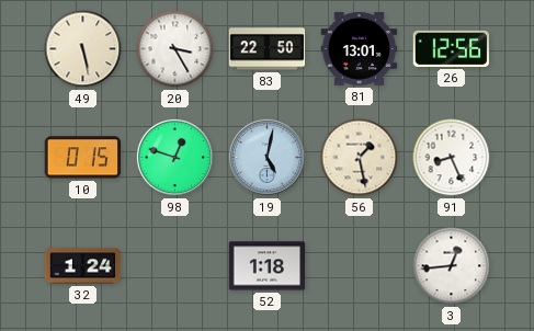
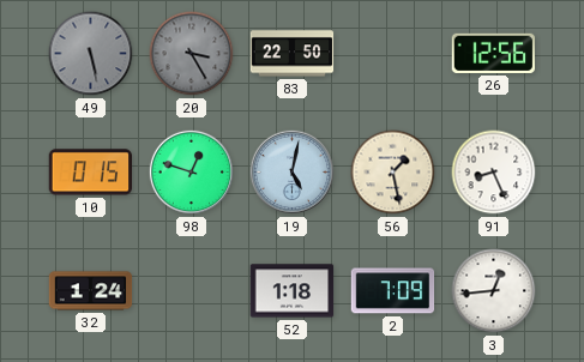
49 dial: cream -> grey
20 dial: white -> grey
81: 13:01 -> none
2: none -> 7:09
